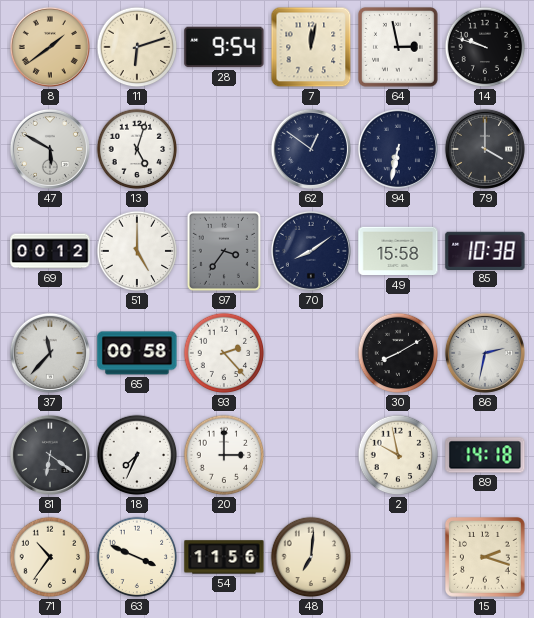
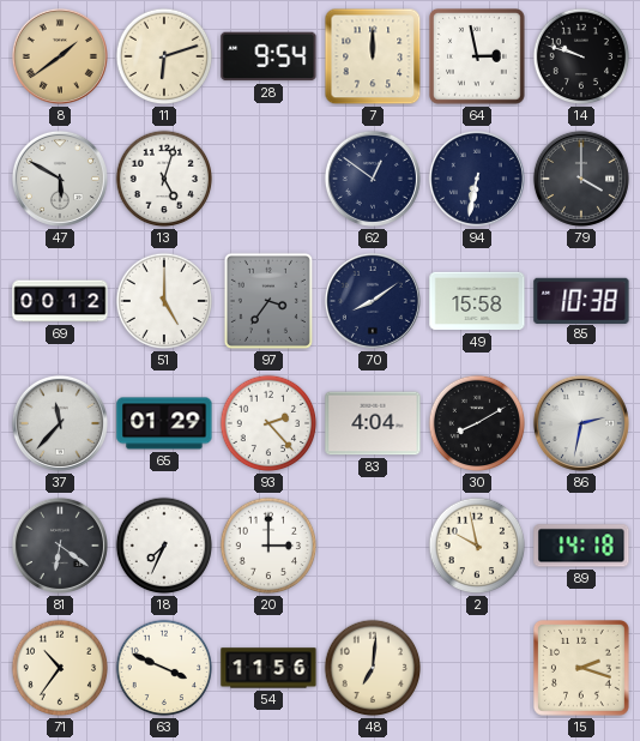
7: 12:02 -> 12:00
65: 00:58 -> 01:29
83: none -> 4:04
